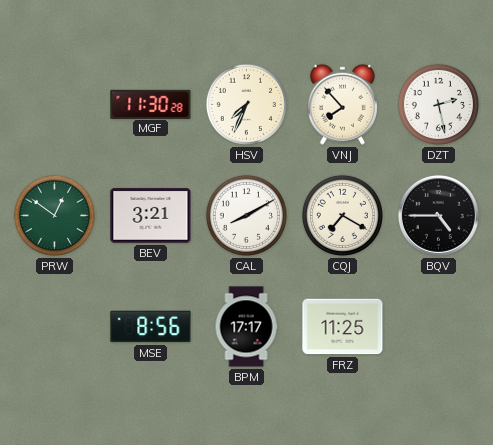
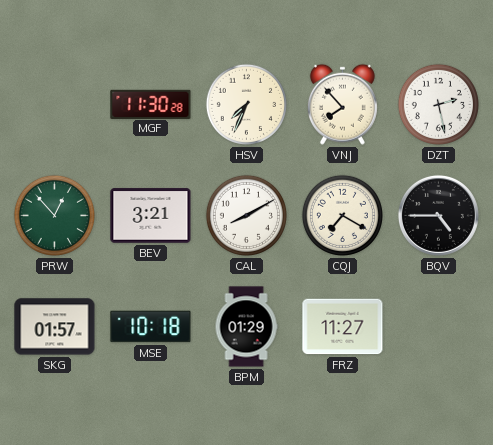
PRW: 12:51 -> 12:53
SKG: none -> 01:57
MSE: 8:56 -> 10:18
BPM: 17:17 -> 01:29
FRZ: 11:25 -> 11:27
